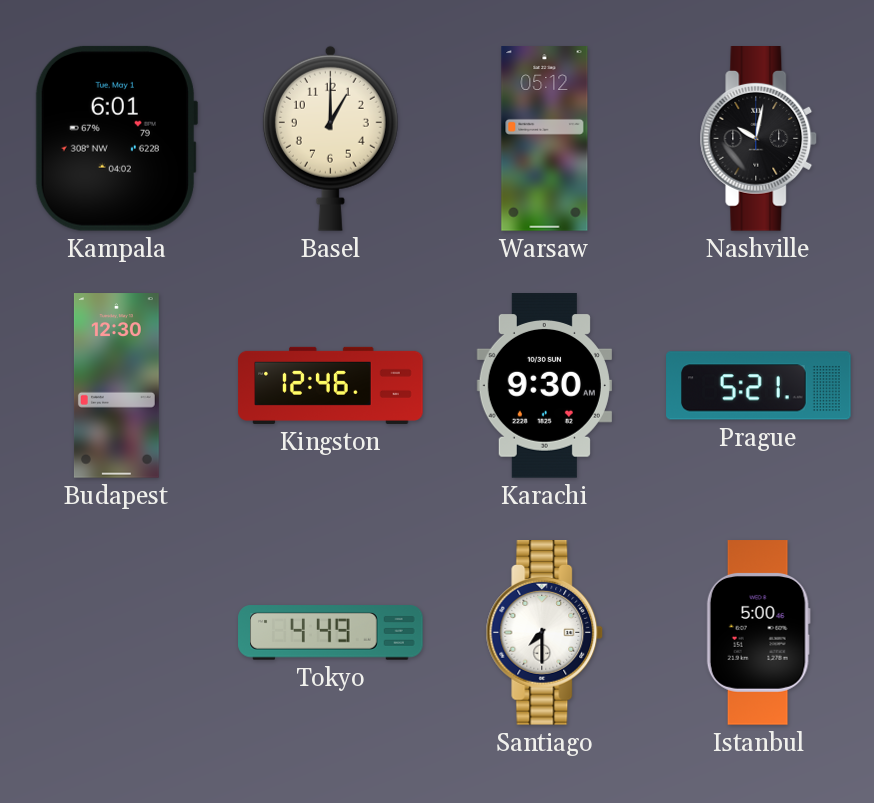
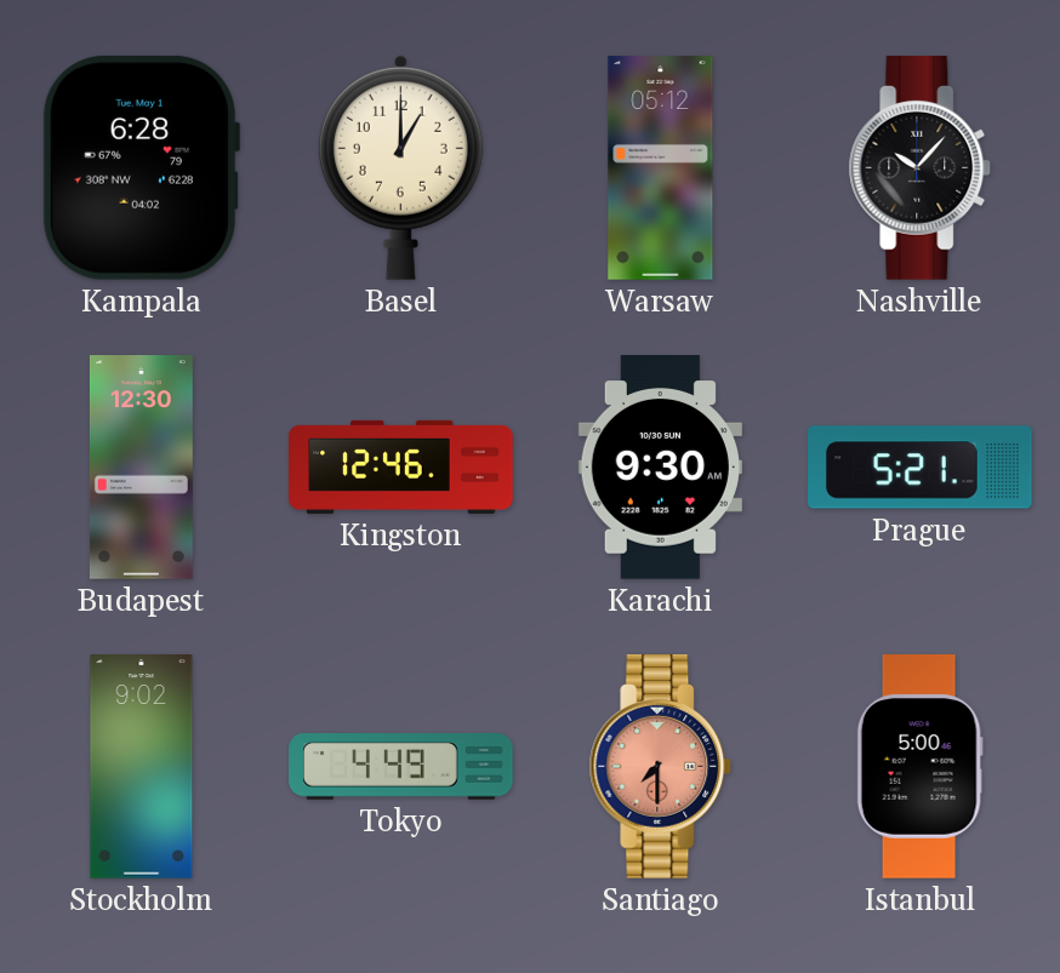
Kampala: 6:01 -> 6:28
Nashville: 10:02 -> 10:07
Stockholm: none -> 9:02
Santiago dial: white -> salmon
